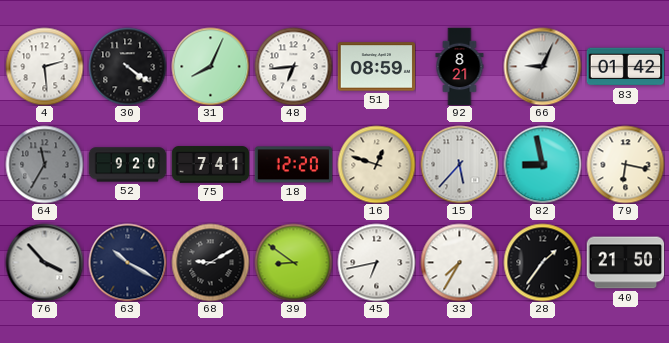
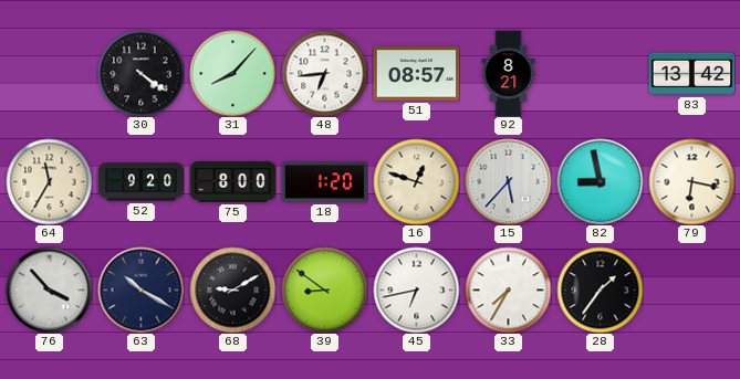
4: 2:29 -> none
31: 8:04 -> 8:07
51: 08:59 -> 08:57
66: 9:04 -> none
83: 01:42 -> 13:42
64 dial: grey -> cream
75: 7:41 -> 8:00
18: 12:20 -> 1:20
40: 21:50 -> none
